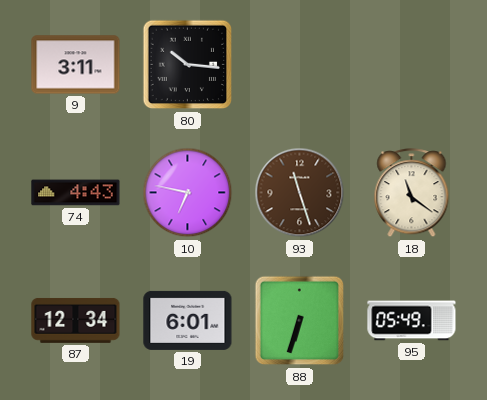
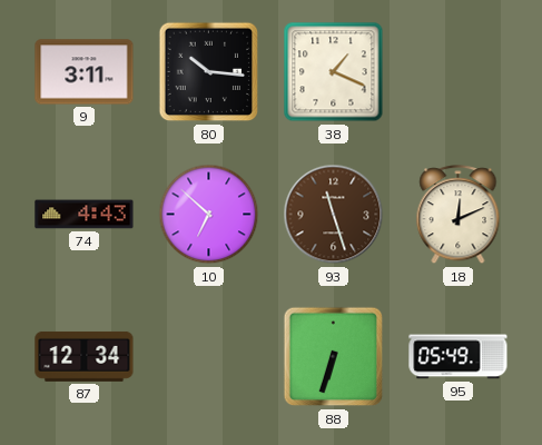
38: none -> 1:19
10: 6:47 -> 6:52
18: 11:21 -> 12:11
19: 6:01 -> none
